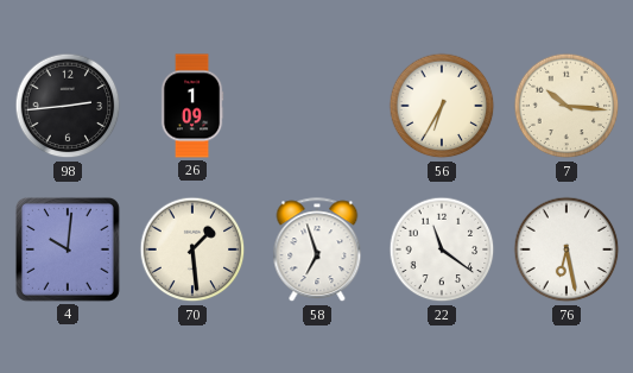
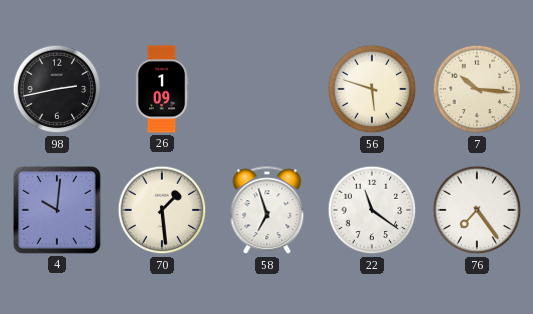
98: 2:44 -> 2:43
56: 6:35 -> 5:48
76: 6:28 -> 7:24
